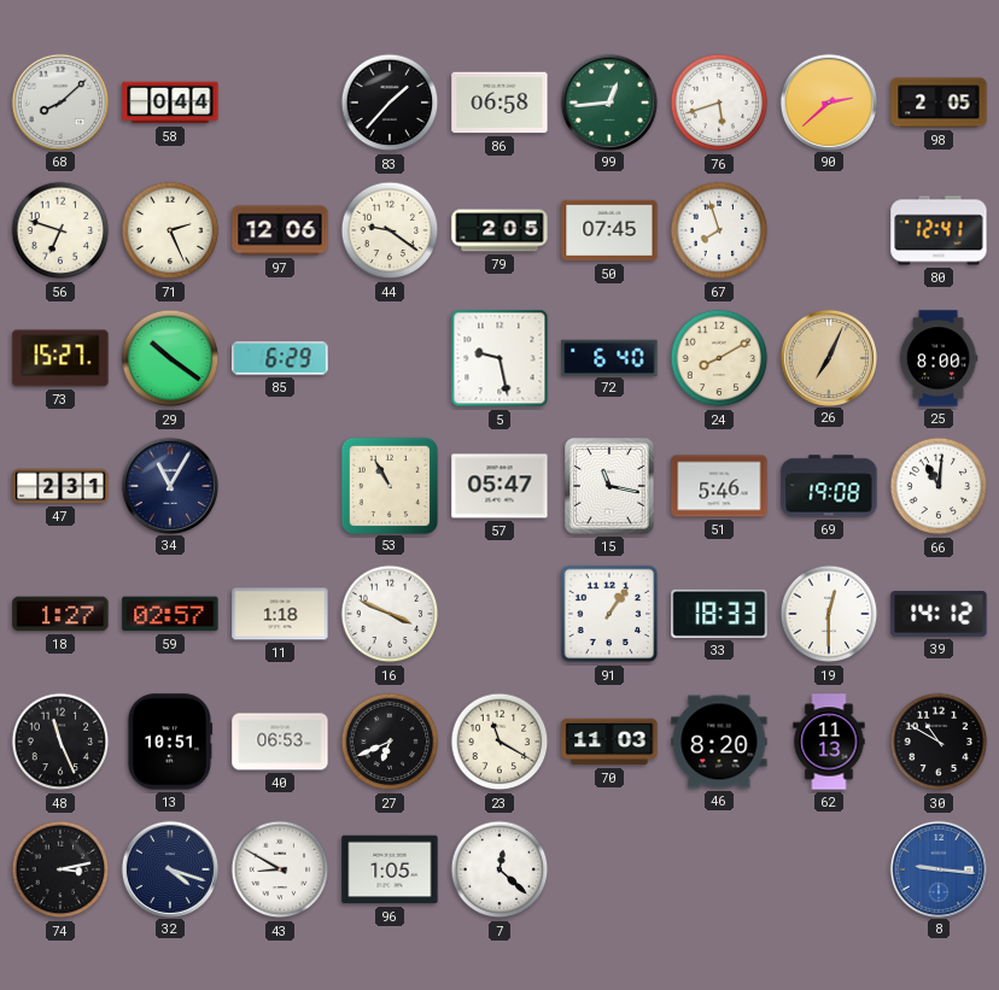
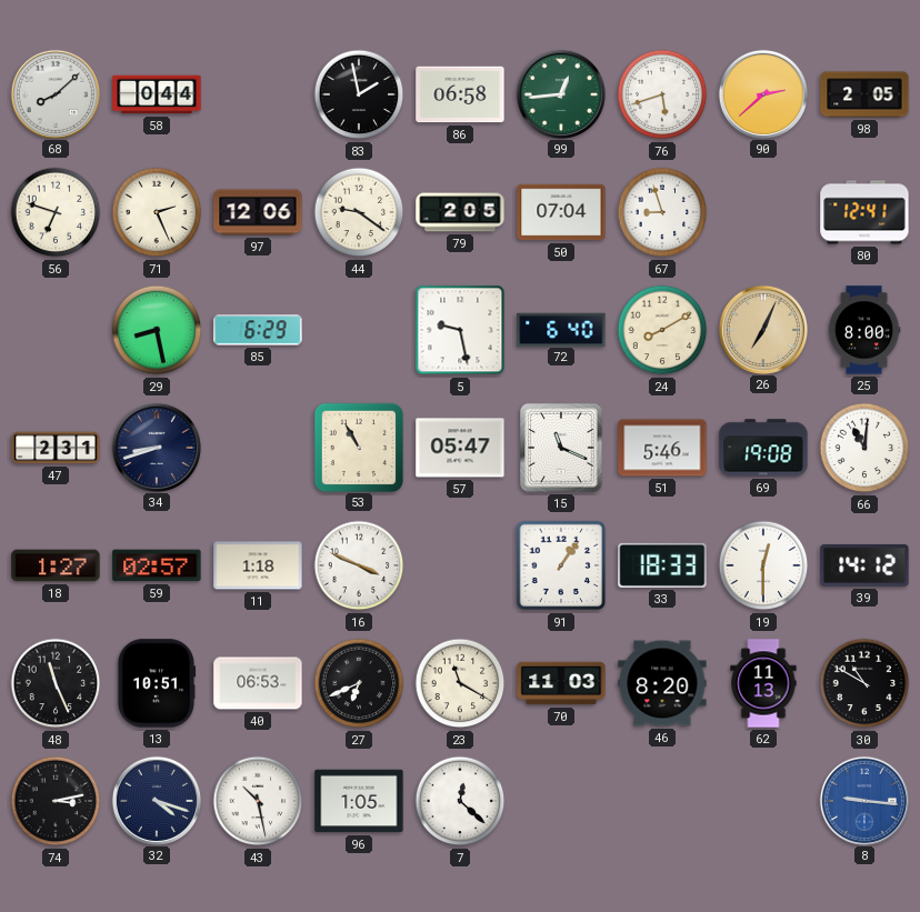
83: 1:37 -> 1:58
50: 07:45 -> 07:04
67: 7:57 -> 8:57
73: 15:27 -> none
29: 10:21 -> 8:28
34: 11:05 -> 8:42
15: 11:17 -> 11:19
43: 8:50 -> 10:28
